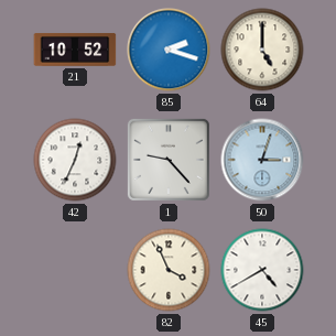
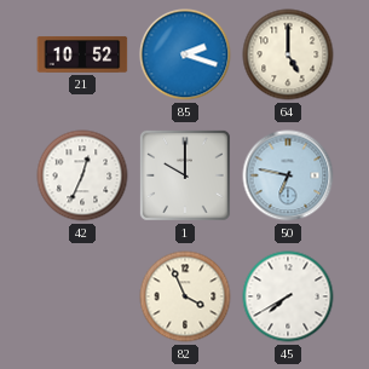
1: 9:23 -> 10:00
50: 3:03 -> 6:47
45: 4:40 -> 7:40
